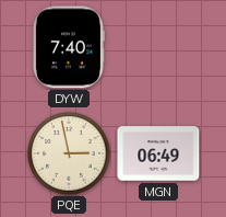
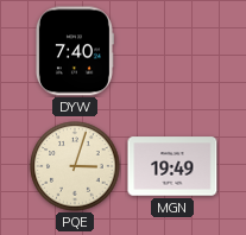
PQE: 2:58 -> 3:03
MGN: 06:49 -> 19:49
